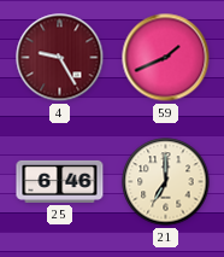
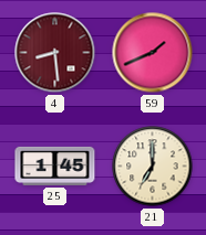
4: 9:25 -> 8:29
25: 6:46 -> 1:45
